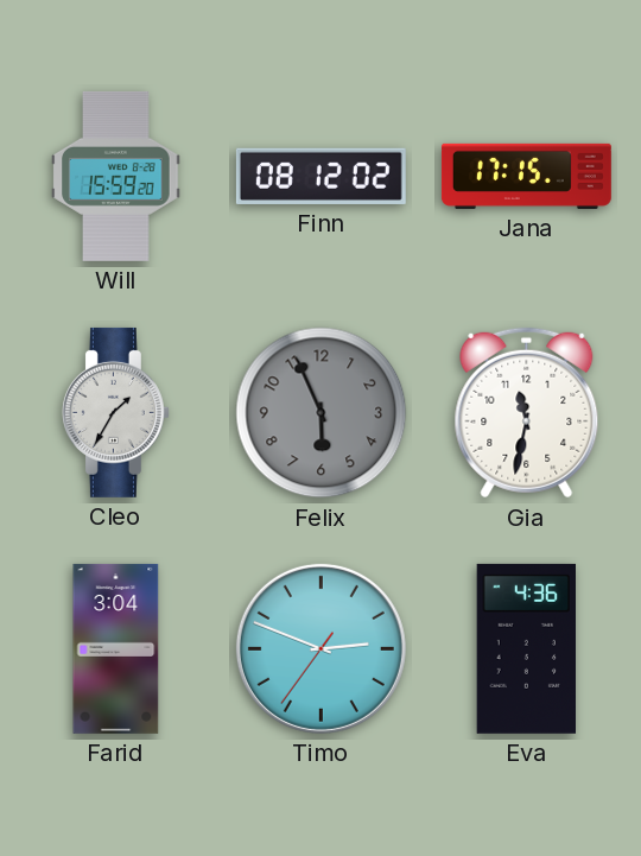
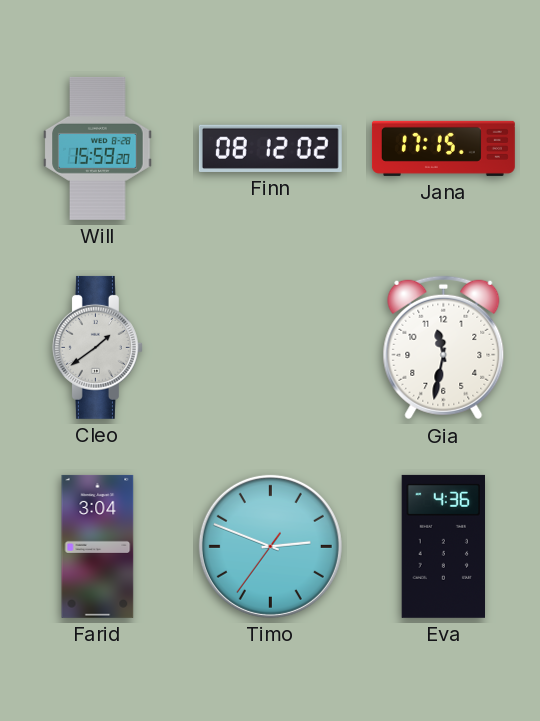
Cleo: 1:35 -> 1:39
Felix: 5:56 -> none
